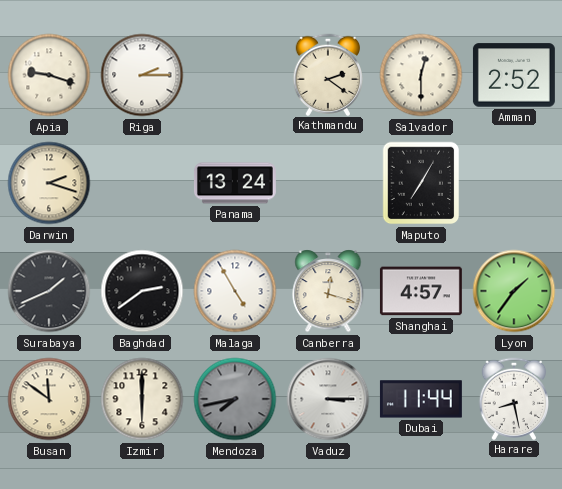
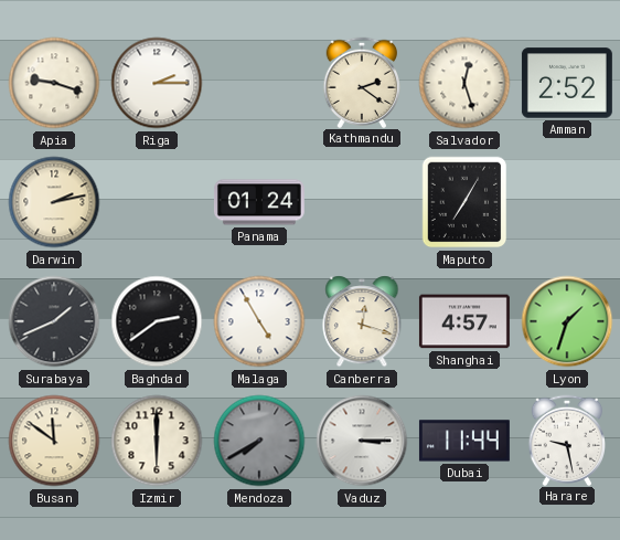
Salvador: 12:30 -> 12:27
Darwin: 2:18 -> 2:13
Panama: 13:24 -> 01:24
Lyon: 1:36 -> 1:33
Mendoza: 7:43 -> 7:40
Harare: 8:28 -> 9:28
